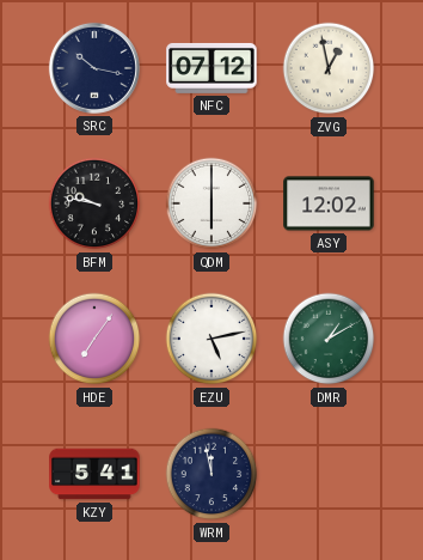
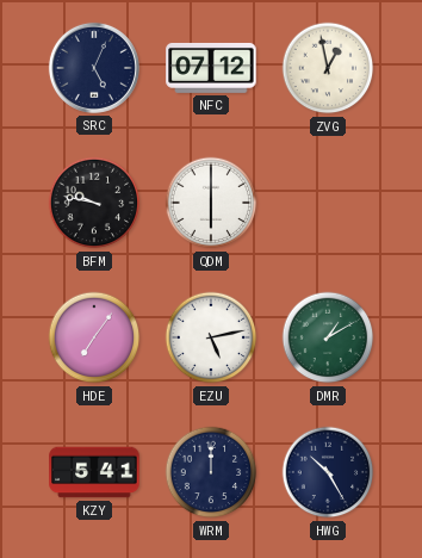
SRC: 10:17 -> 5:04
ASY: 12:02 -> none
WRM: 11:58 -> 12:00
HWG: none -> 10:25
